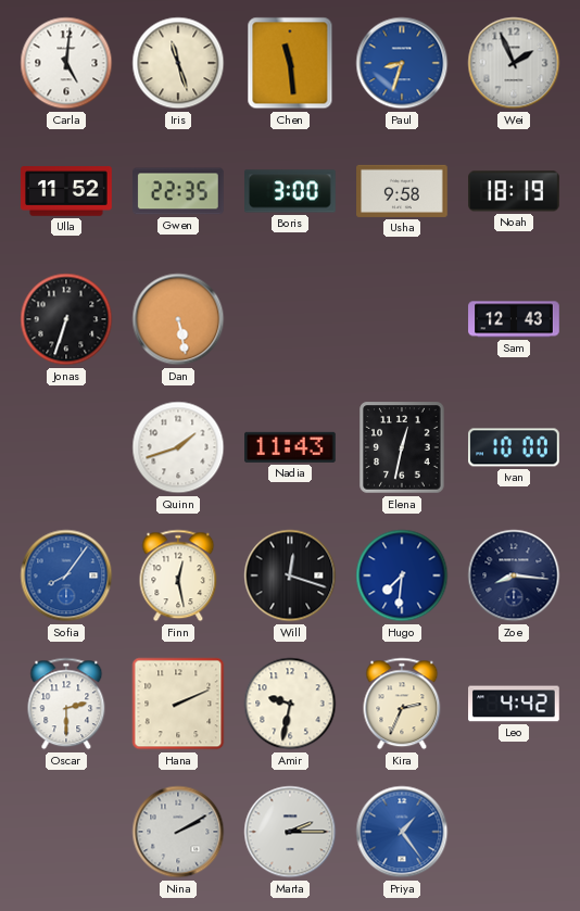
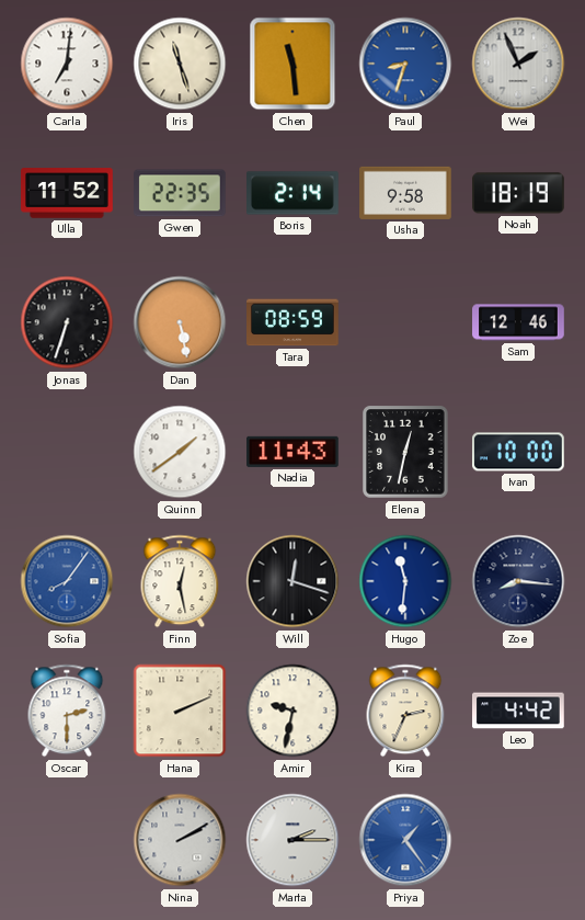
Carla: 5:01 -> 7:01
Boris: 3:00 -> 2:14
Tara: none -> 08:59
Sam: 12:43 -> 12:46
Quinn: 1:42 -> 1:39
Hugo: 7:31 -> 11:31
